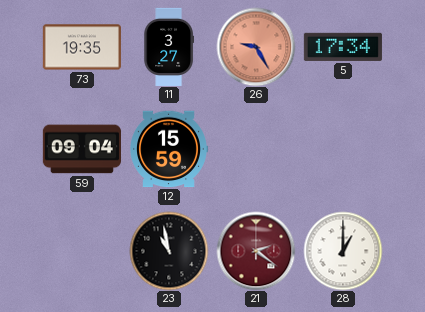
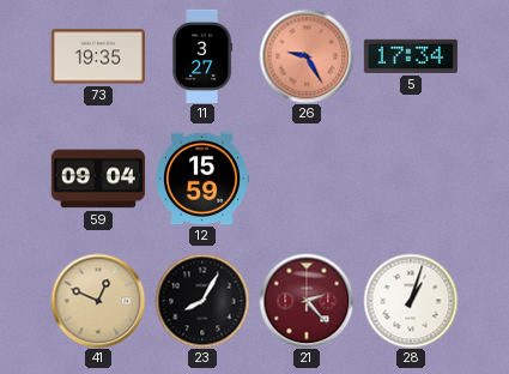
41: none -> 12:49
23: 10:58 -> 8:05
21: 2:21 -> 2:23
28: 1:00 -> 1:03
